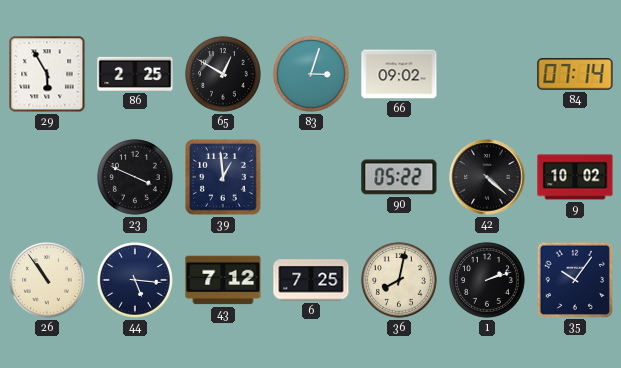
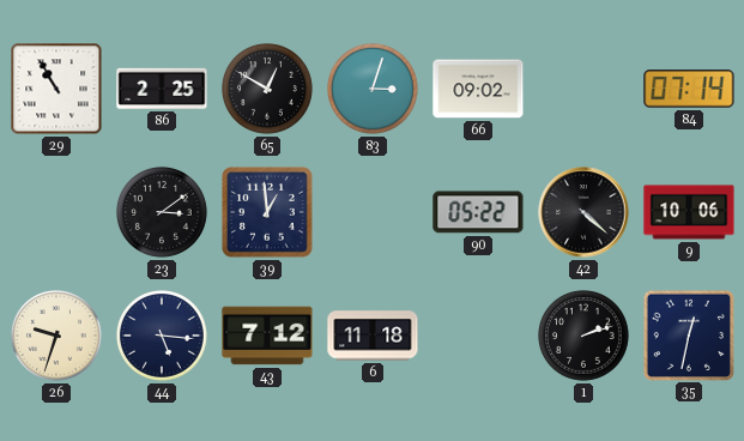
29: 5:55 -> 10:55
23: 3:49 -> 3:09
9: 10:02 -> 10:06
26: 10:54 -> 9:33
6: 7:25 -> 11:18
36: 8:02 -> none
35: 10:06 -> 12:32
